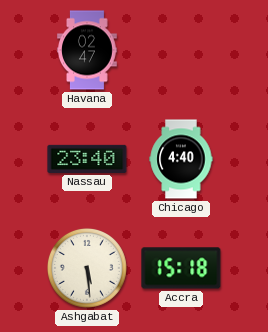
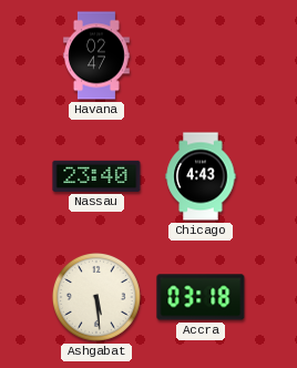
Chicago: 4:40 -> 4:43
Accra: 15:18 -> 03:18
